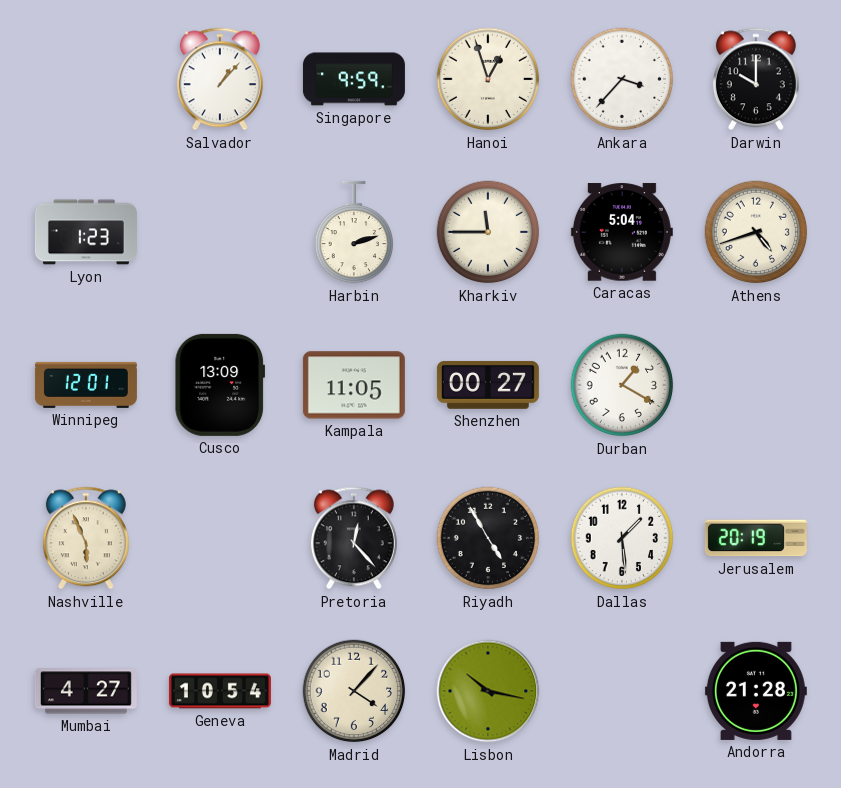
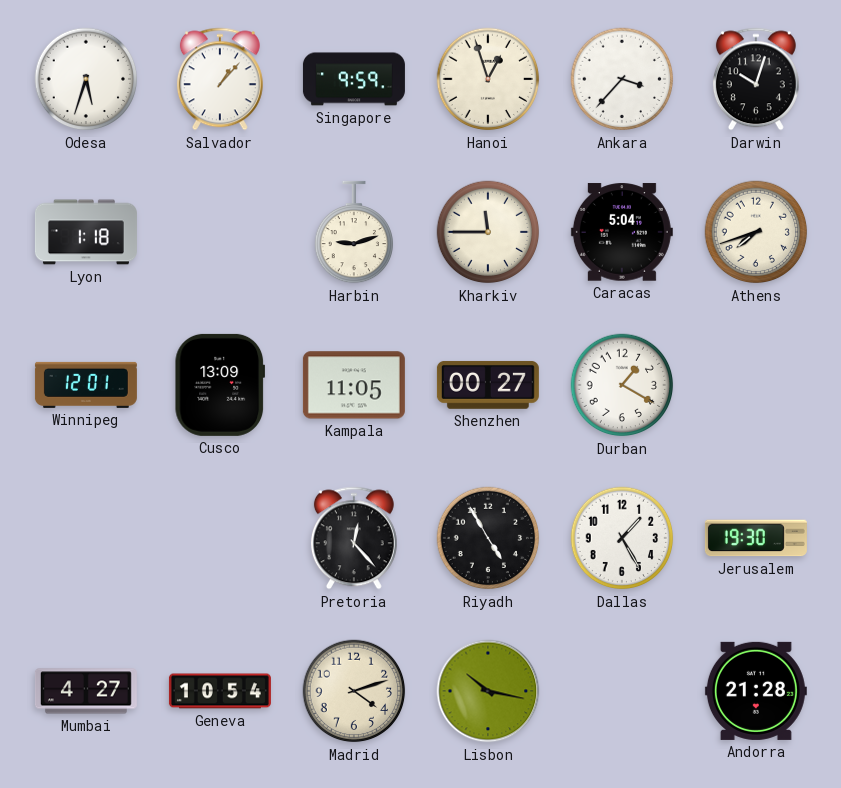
Odesa: none -> 5:33
Darwin: 10:00 -> 10:03
Lyon: 1:23 -> 1:18
Harbin: 2:12 -> 9:12
Athens: 4:42 -> 7:42
Nashville: 5:56 -> none
Dallas: 1:29 -> 1:25
Jerusalem: 20:19 -> 19:30
Madrid: 4:07 -> 4:12
